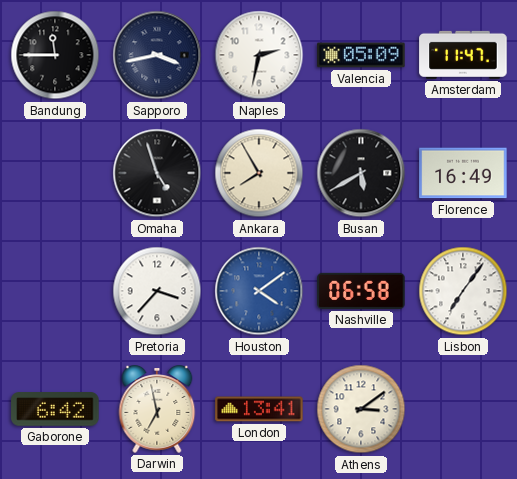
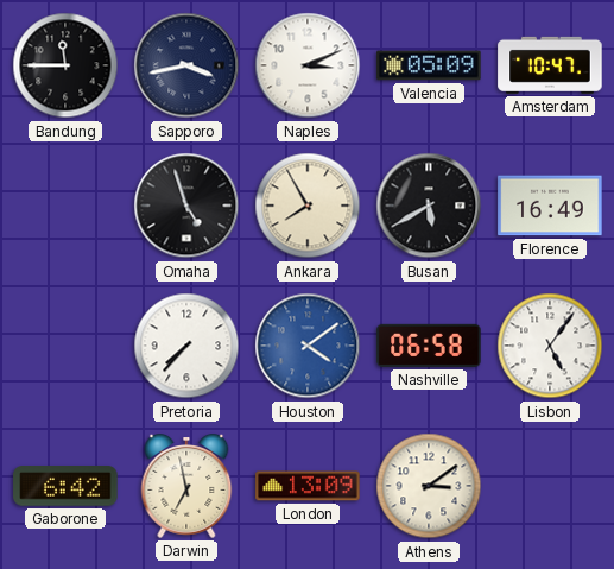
Naples: 2:32 -> 3:11
Amsterdam: 11:47 -> 10:47
Pretoria: 3:37 -> 7:37
Lisbon: 7:06 -> 5:06
London: 13:41 -> 13:09
